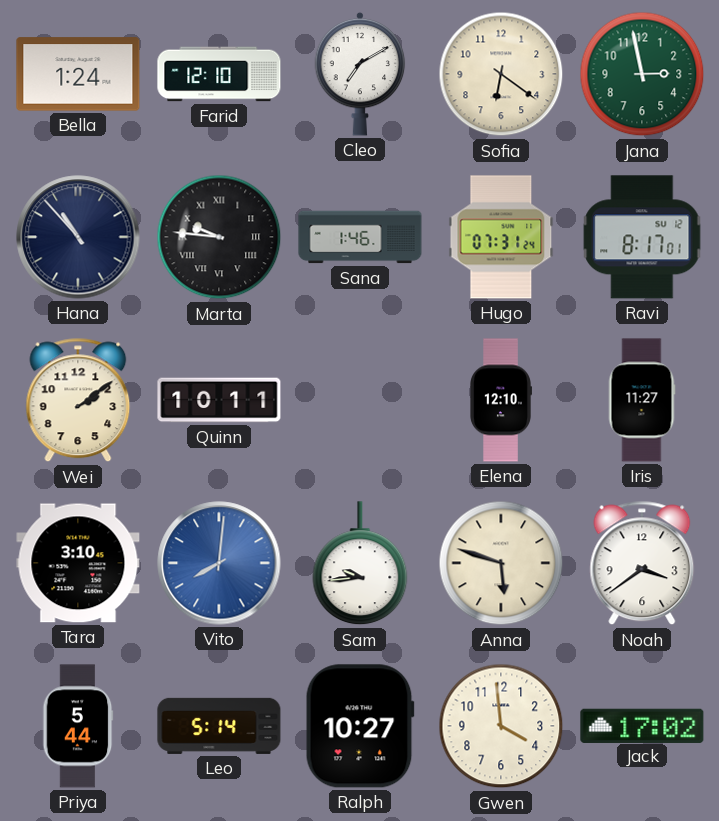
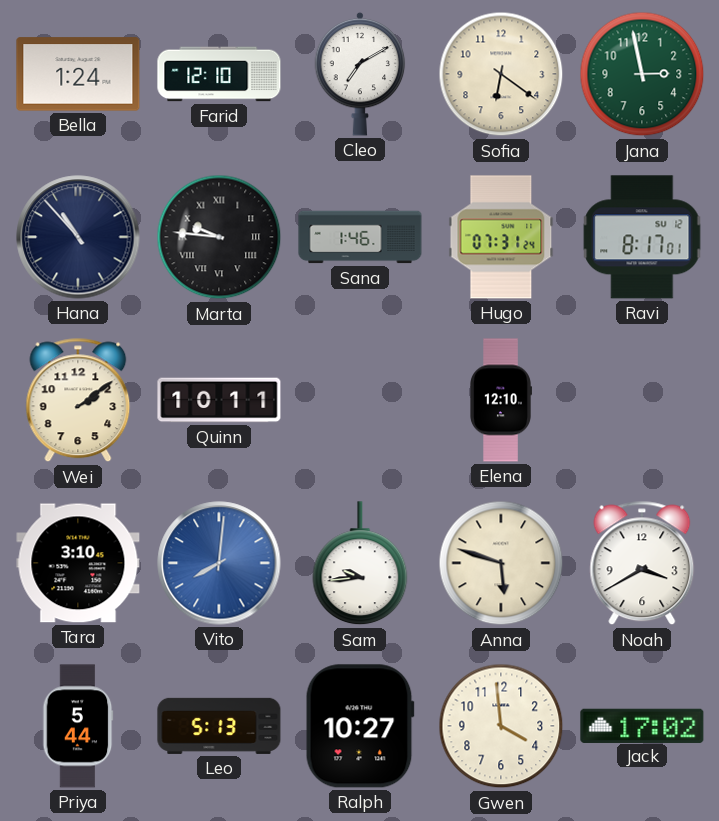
Iris: 11:27 -> none
Noah: 3:39 -> 3:40
Leo: 5:14 -> 5:13
